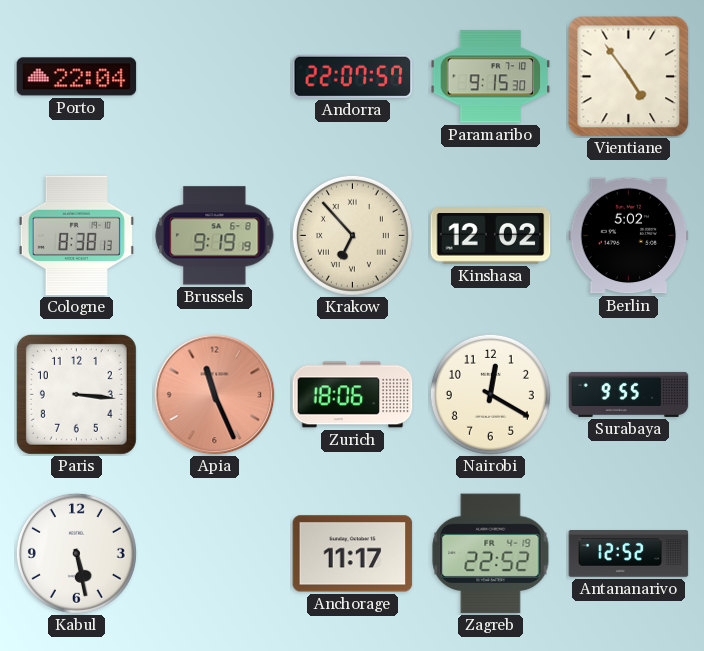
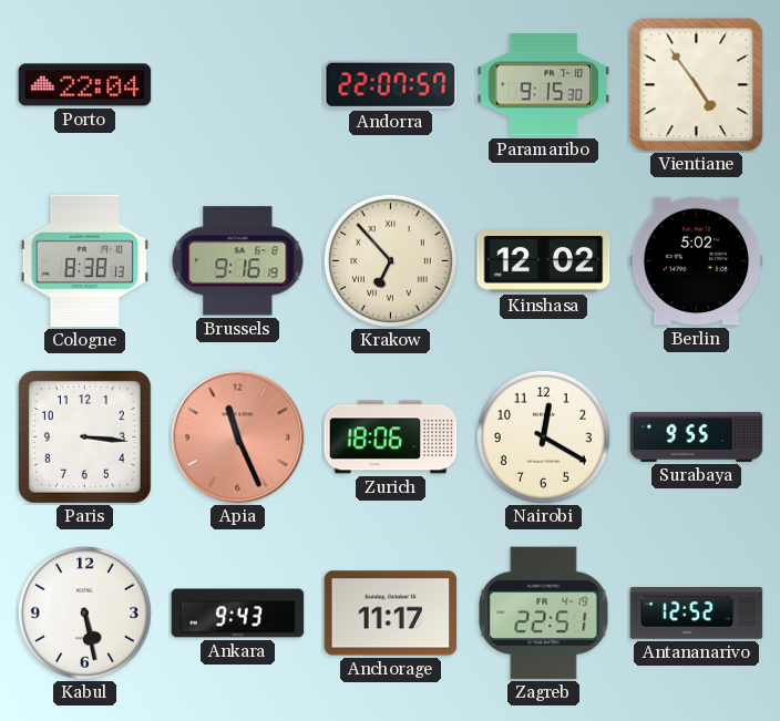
Brussels: 9:19 -> 9:16
Ankara: none -> 9:43
Zagreb: 22:52 -> 22:51
